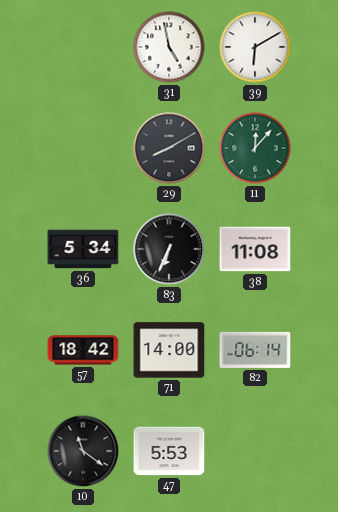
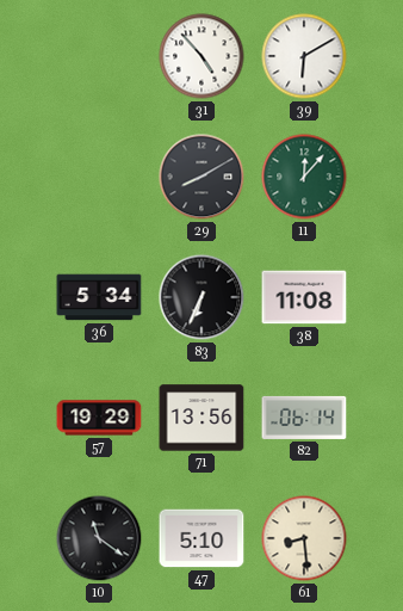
31: 4:58 -> 4:53
57: 18:42 -> 19:29
71: 14:00 -> 13:56
47: 5:53 -> 5:10
61: none -> 8:29
